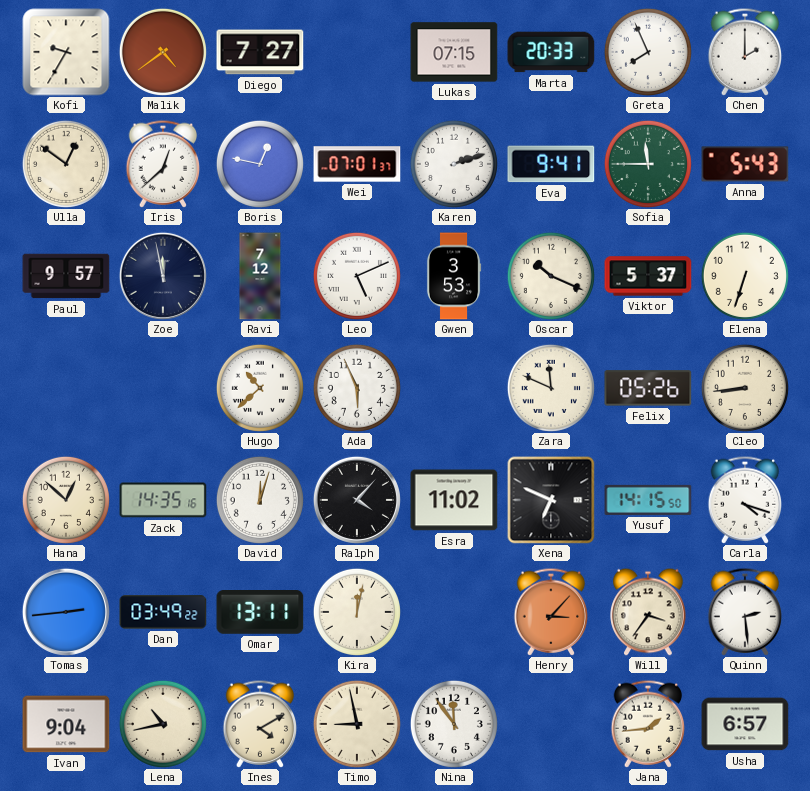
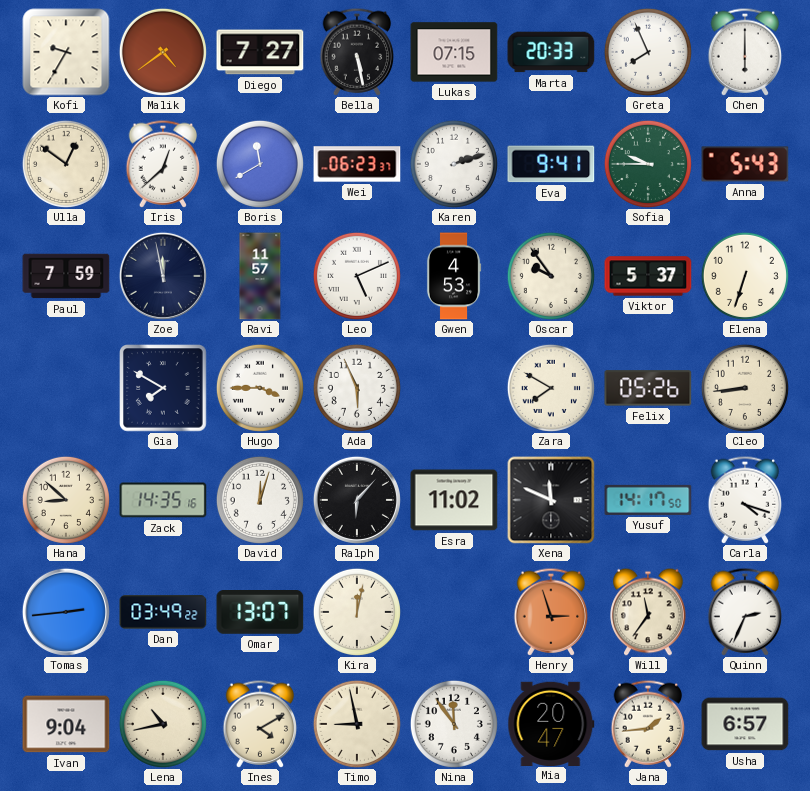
Bella: none -> 5:28
Chen: 2:00 -> 6:00
Boris: 12:47 -> 11:40
Wei: 07:01 -> 06:23
Sofia: 11:45 -> 9:45
Paul: 9:57 -> 7:59
Ravi: 7:12 -> 11:57
Gwen: 3:53 -> 4:53
Oscar: 10:19 -> 9:54
Gia: none -> 7:50
Hugo: 10:38 -> 3:45
Zara: 11:49 -> 7:50
Hana: 12:52 -> 8:52
Ralph: 4:07 -> 6:07
Xena: 6:49 -> 11:49
Yusuf: 14:15 -> 14:17
Omar: 13:11 -> 13:07
Henry: 3:07 -> 2:57
Will: 3:36 -> 11:36
Quinn: 2:29 -> 2:34
Mia: none -> 20:47
